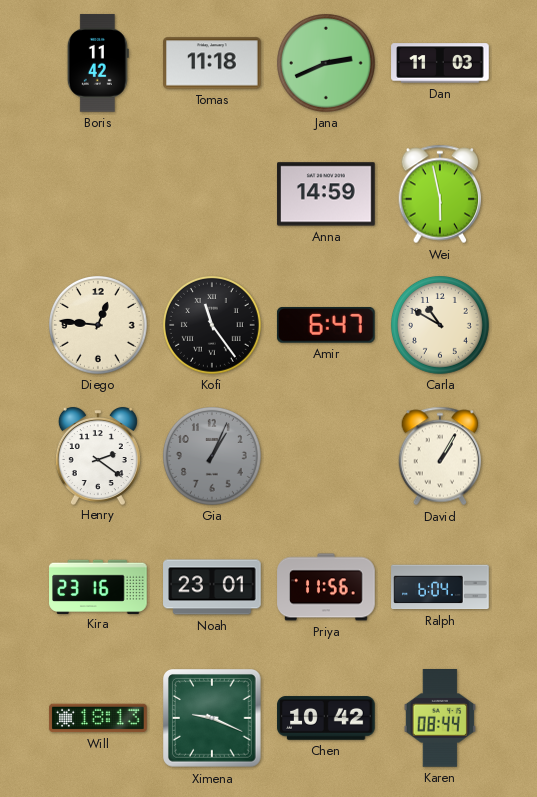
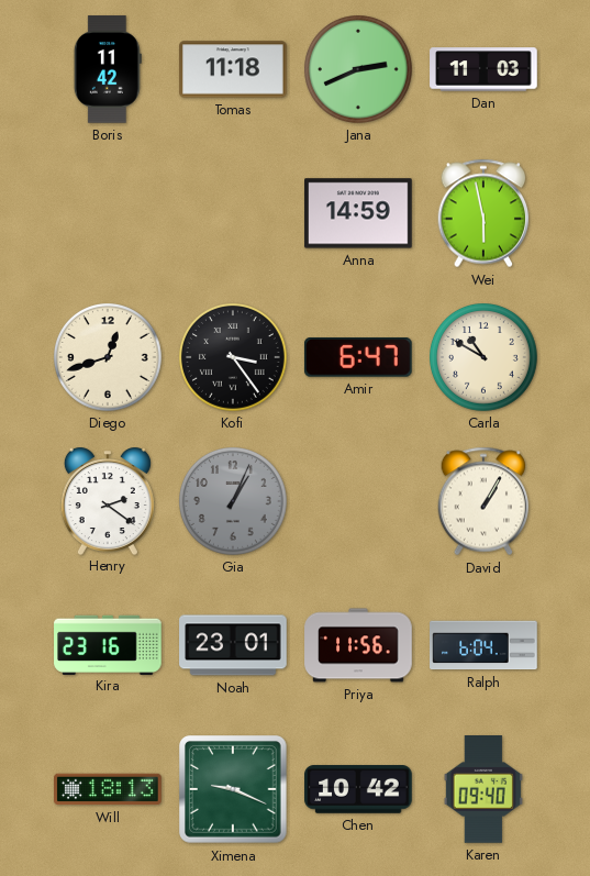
Diego: 12:46 -> 12:42
Kofi: 11:24 -> 3:24
Karen: 08:44 -> 09:40
